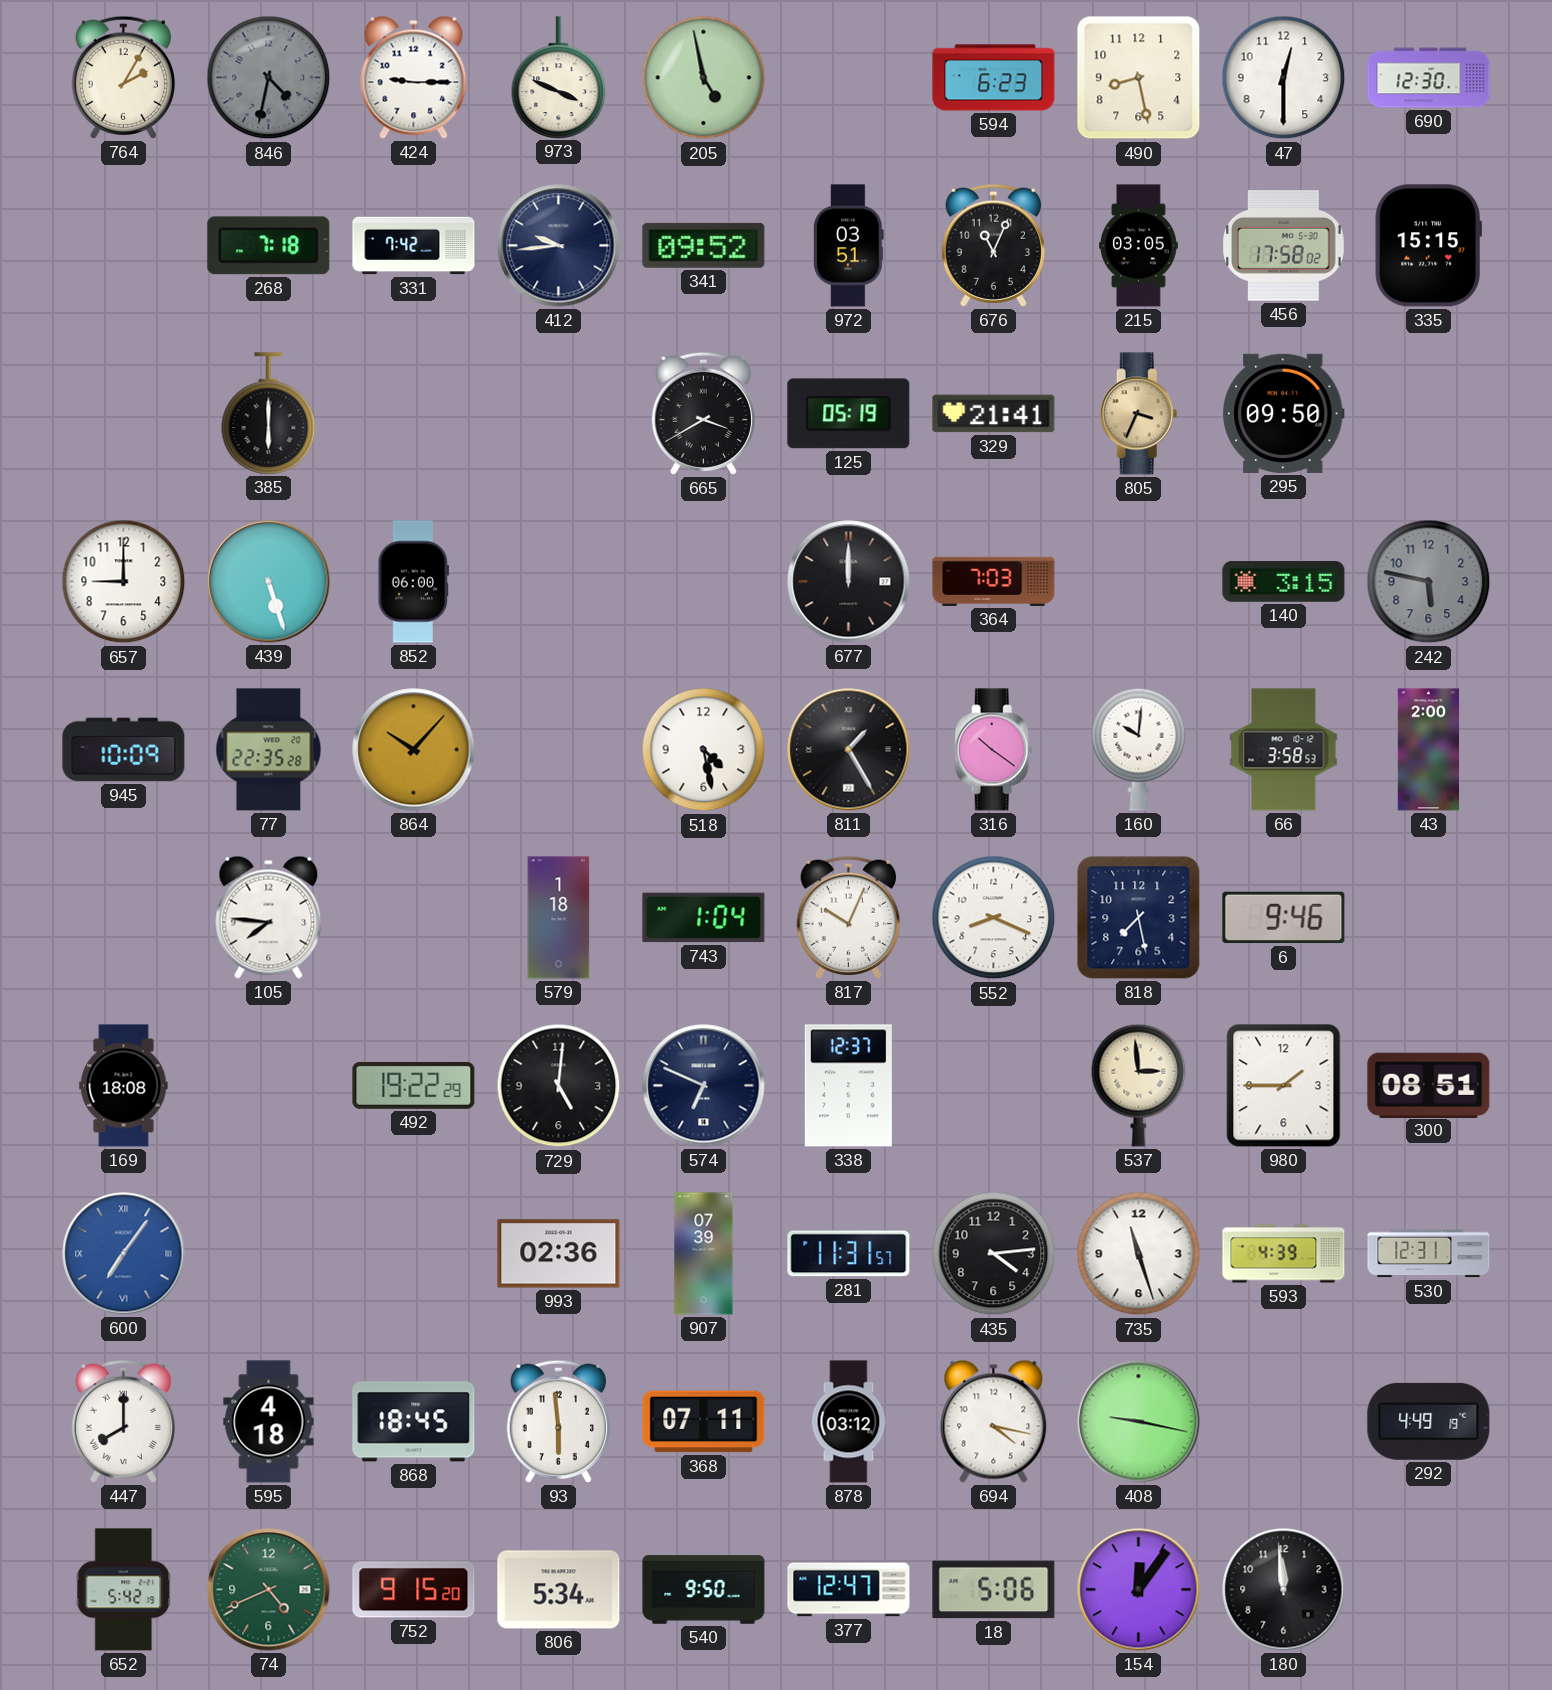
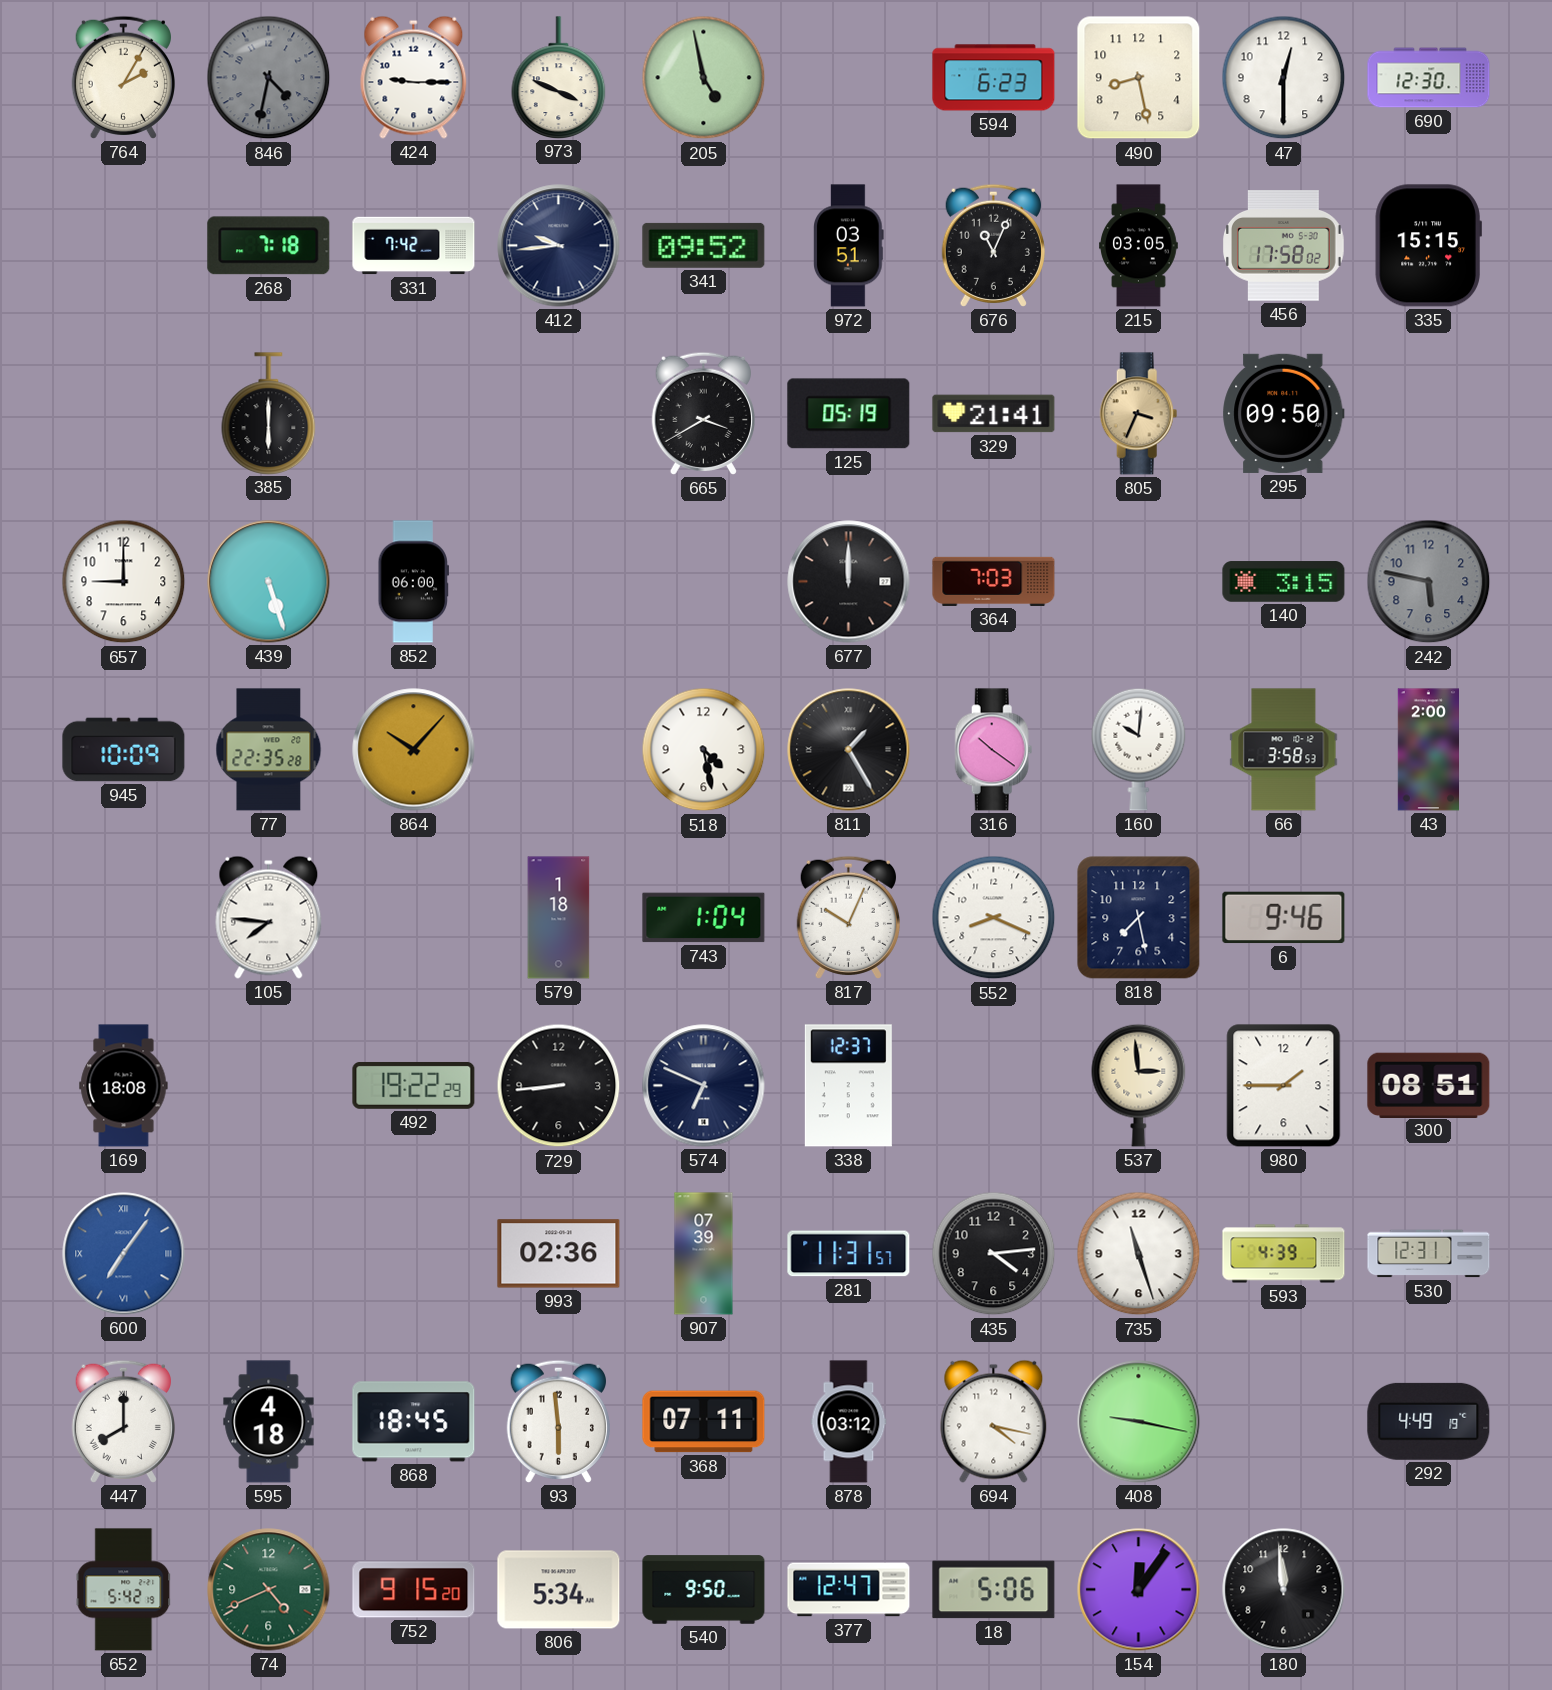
729: 5:01 -> 8:44
